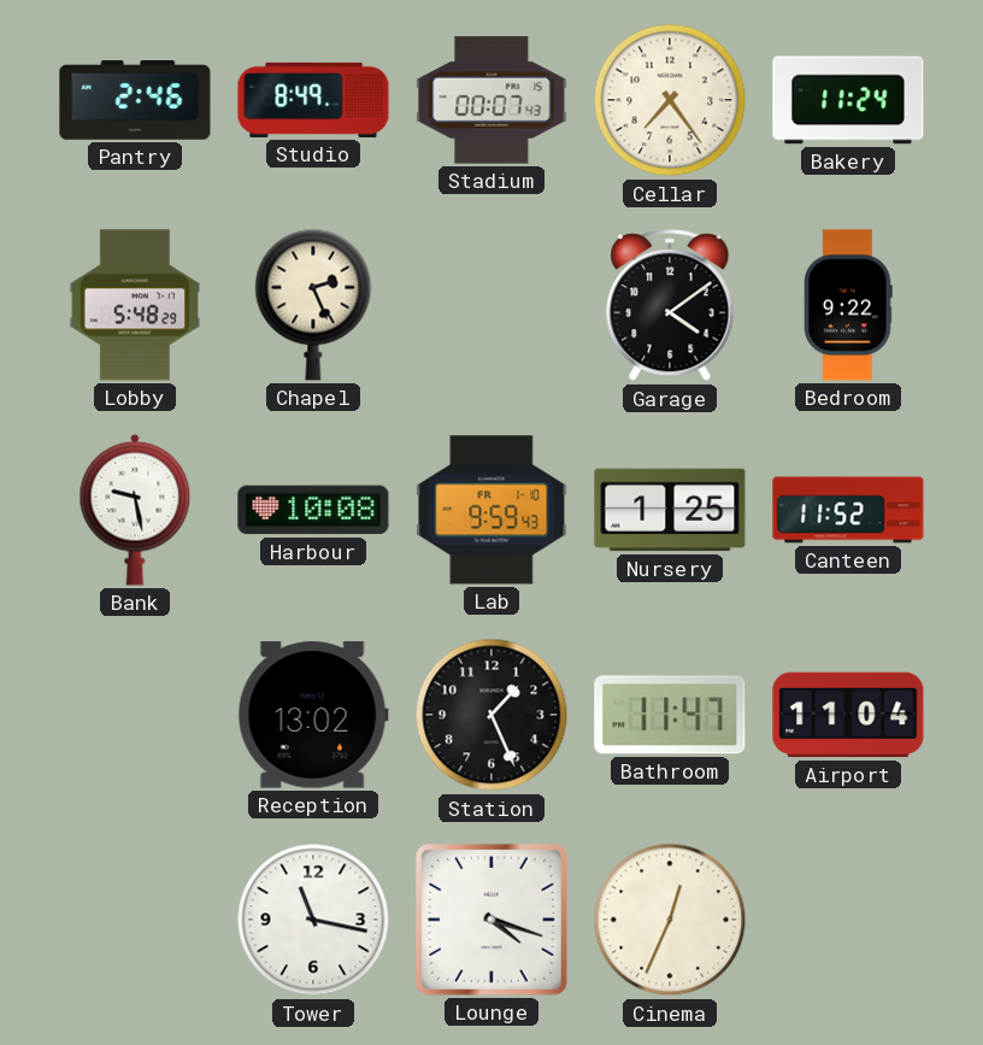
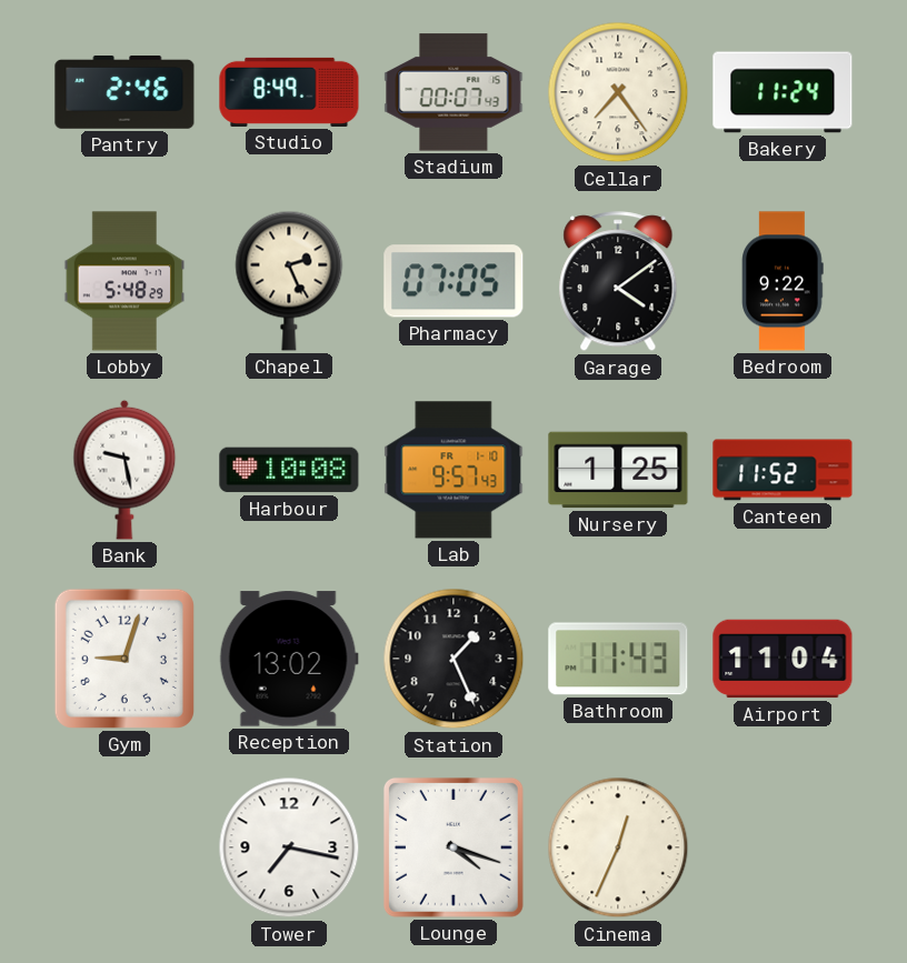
Pharmacy: none -> 07:05
Lab: 9:59 -> 9:57
Gym: none -> 9:03
Bathroom: 11:47 -> 11:43
Tower: 11:17 -> 7:17
